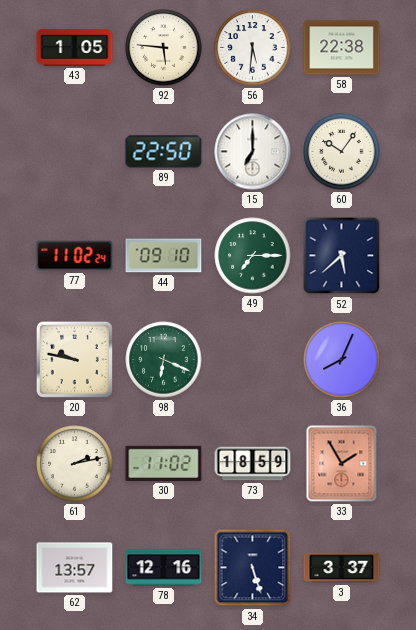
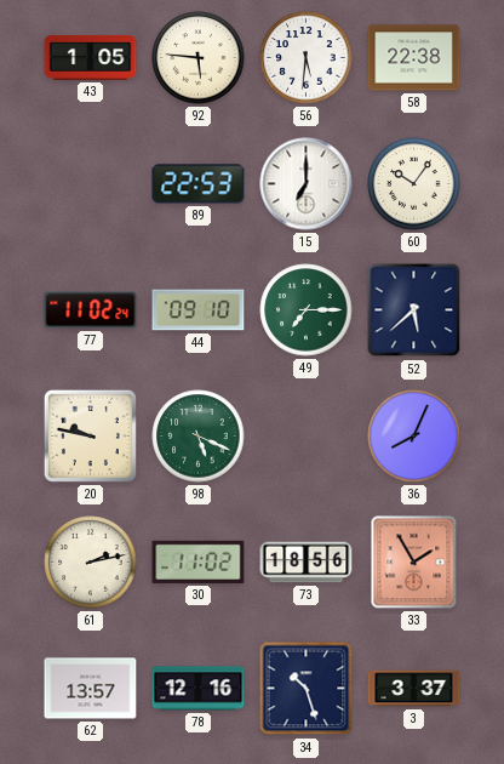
89: 22:50 -> 22:53
98: 6:19 -> 5:19
73: 18:59 -> 18:56
34: 5:27 -> 10:27
